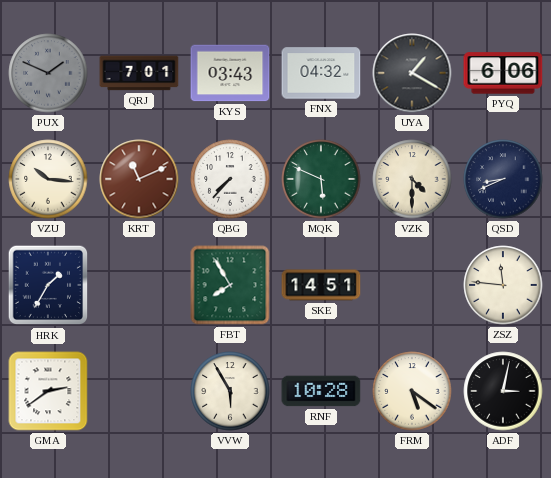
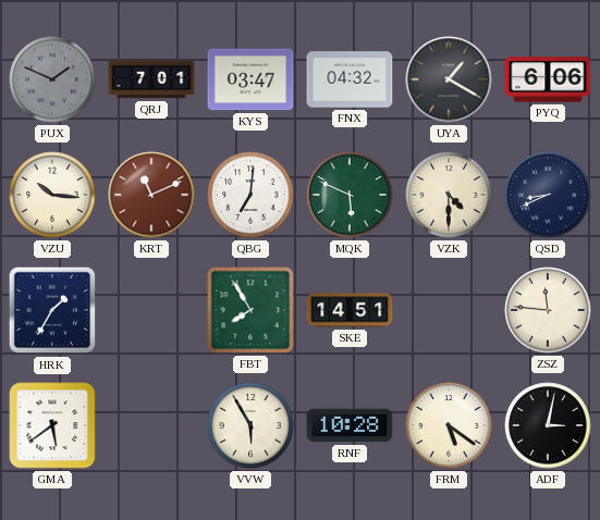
KYS: 03:43 -> 03:47
QBG: 7:37 -> 7:01
GMA: 2:39 -> 5:39
